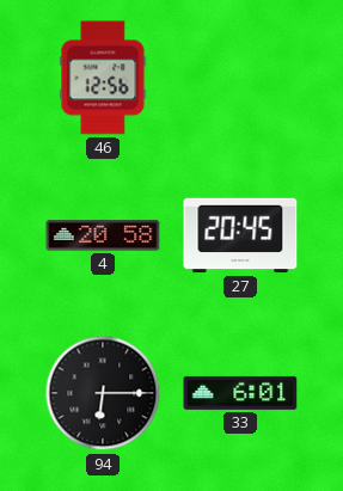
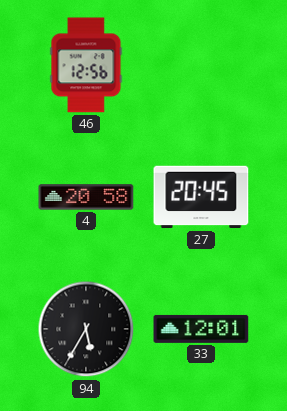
94: 6:15 -> 5:35
33: 6:01 -> 12:01
